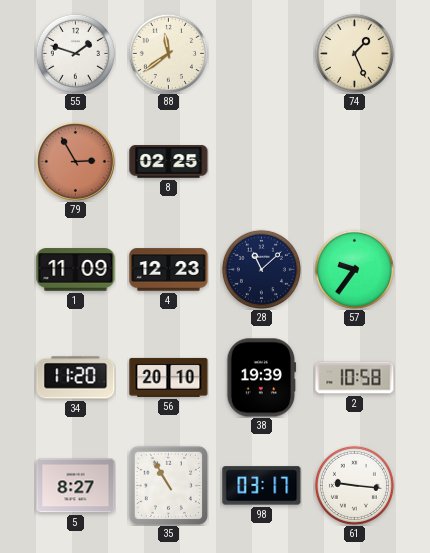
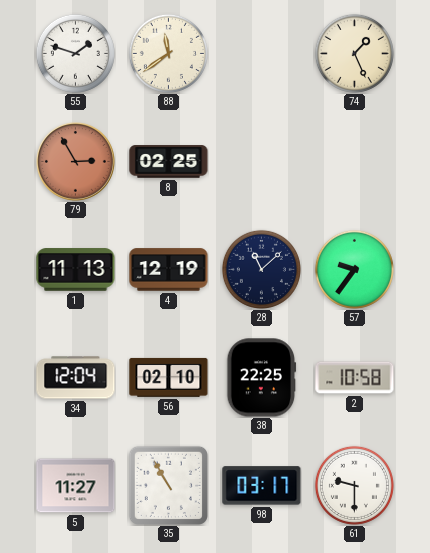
1: 11:09 -> 11:13
4: 12:23 -> 12:19
34: 11:20 -> 12:04
56: 20:10 -> 02:10
38: 19:39 -> 22:25
5: 8:27 -> 11:27
61: 9:16 -> 9:30
